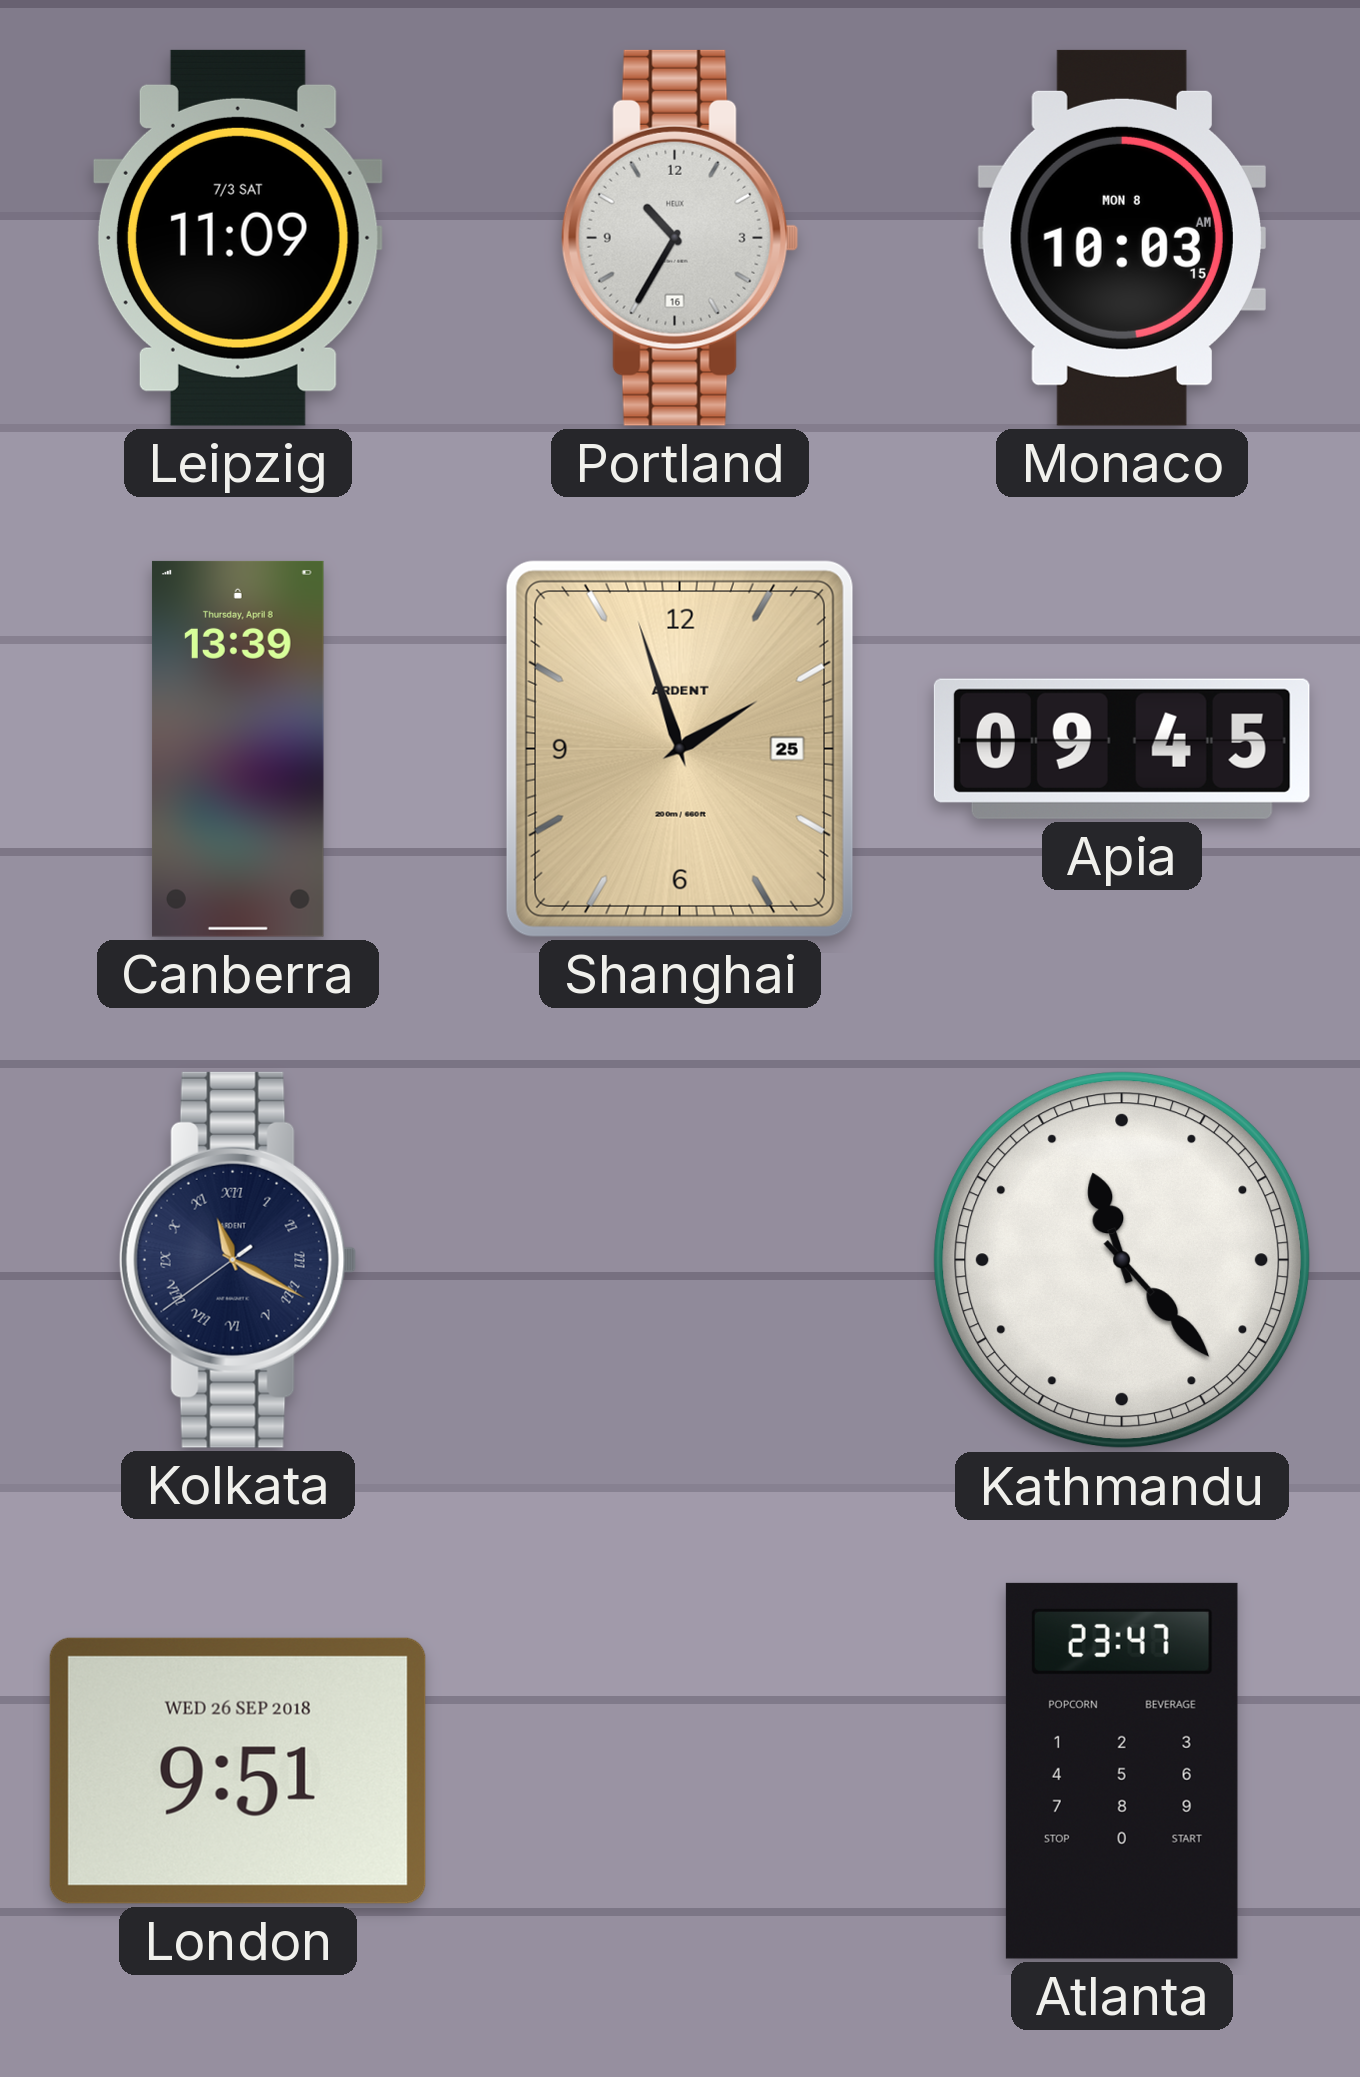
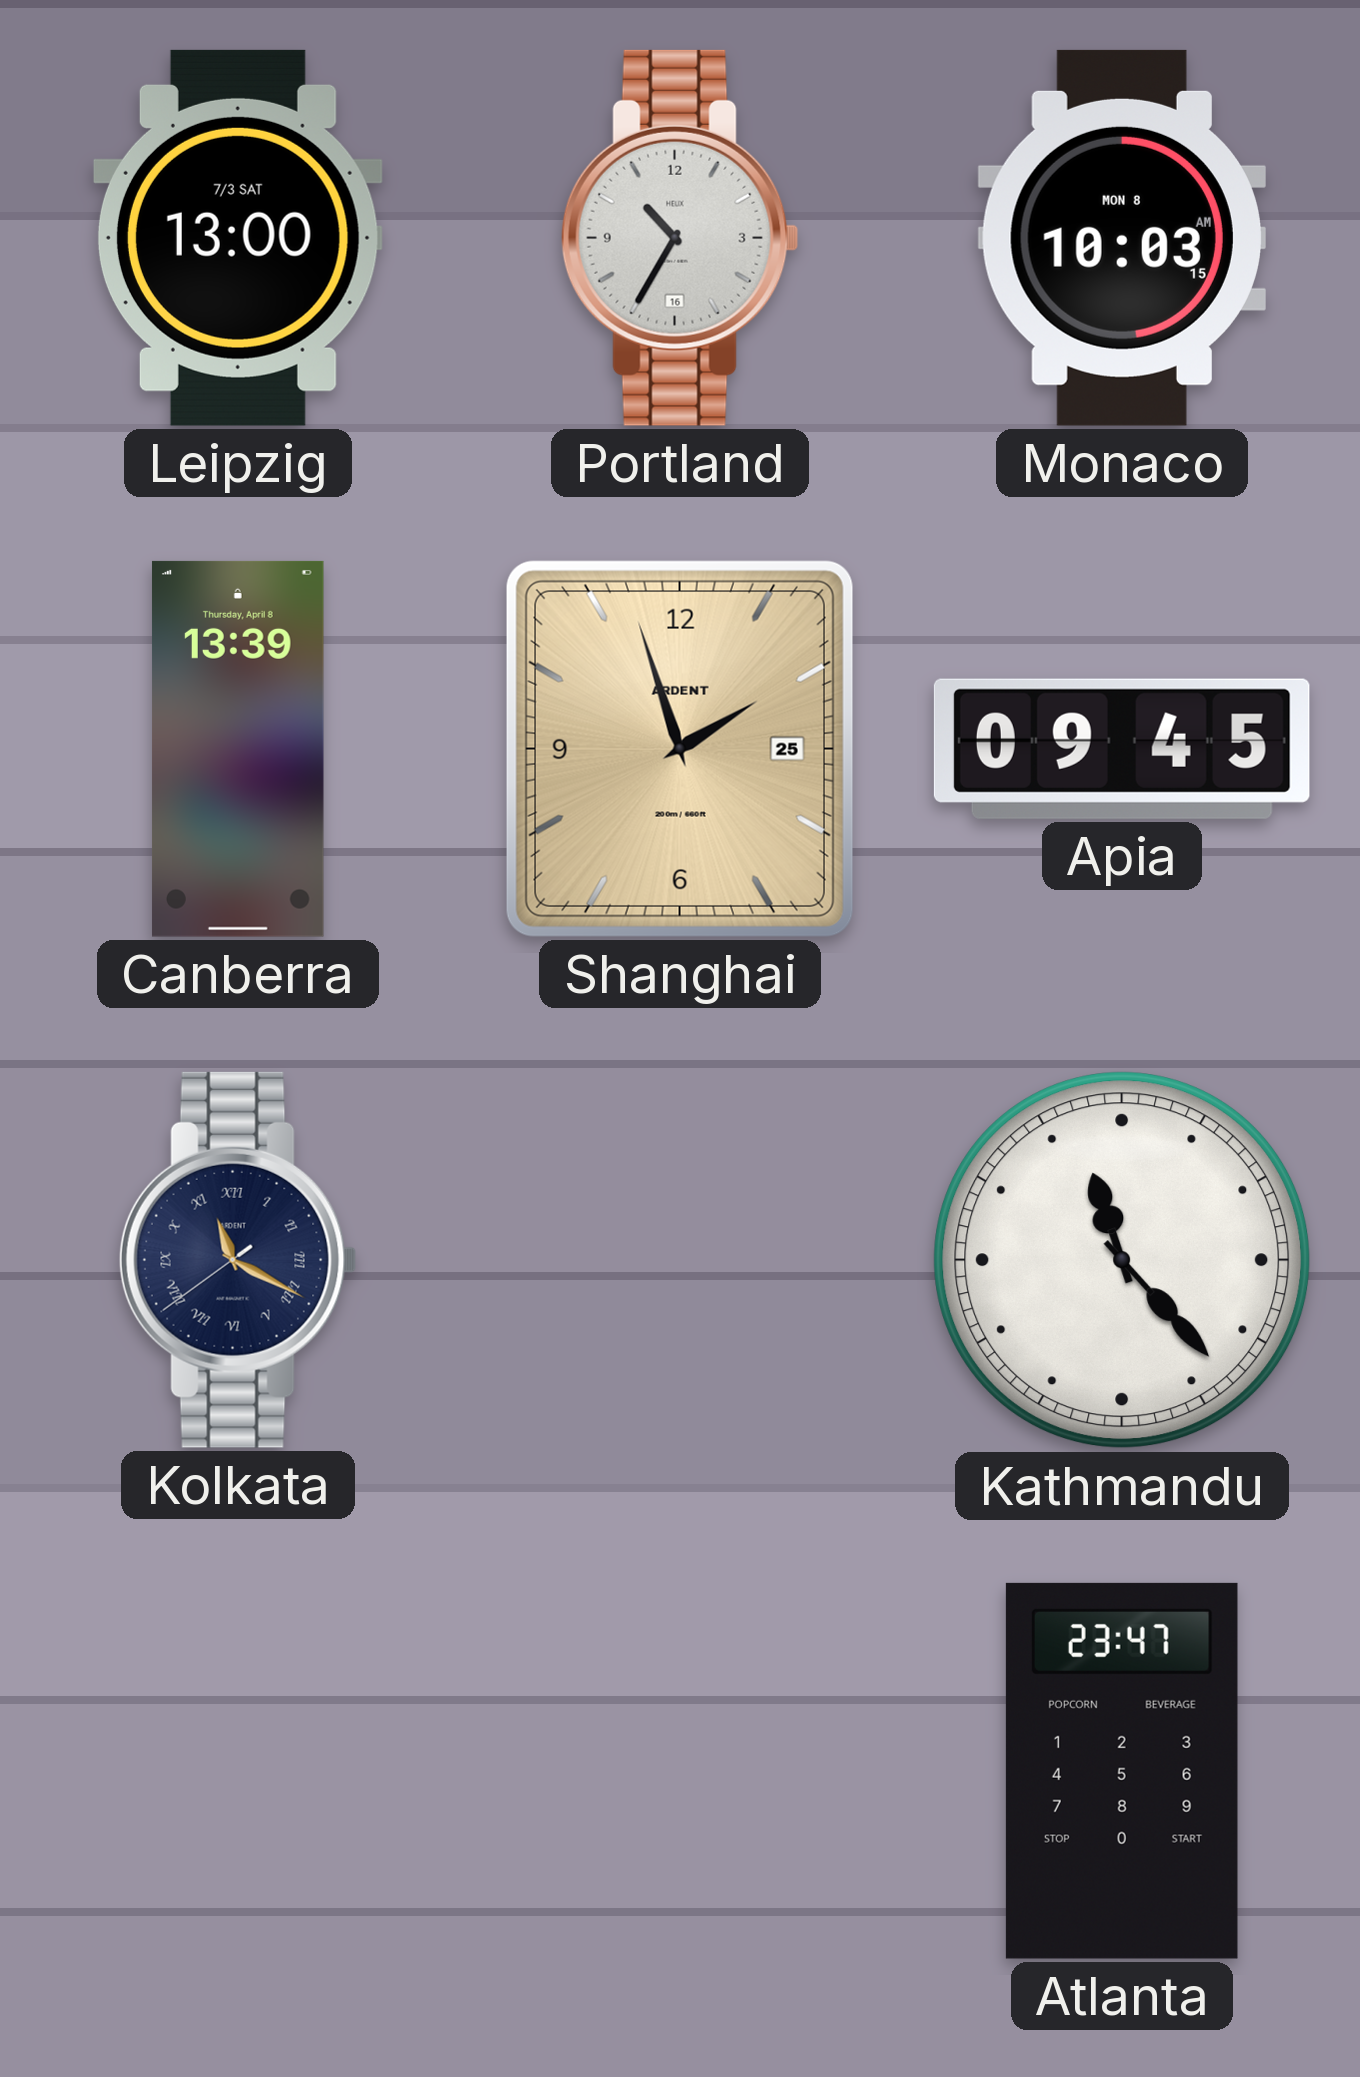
Leipzig: 11:09 -> 13:00
London: 9:51 -> none
